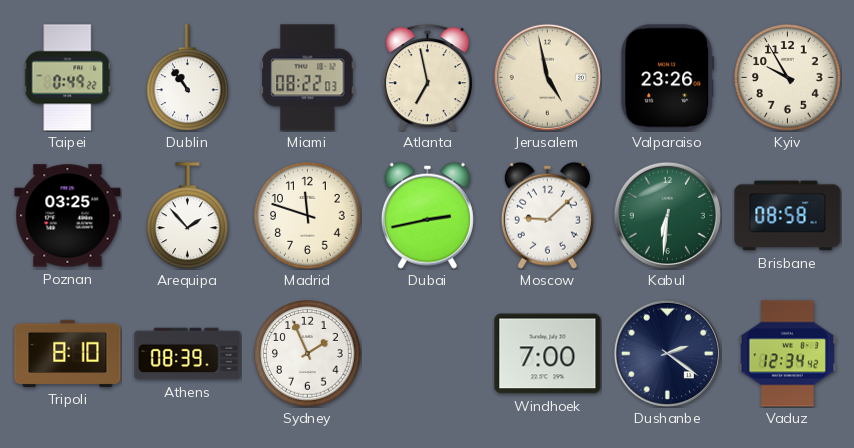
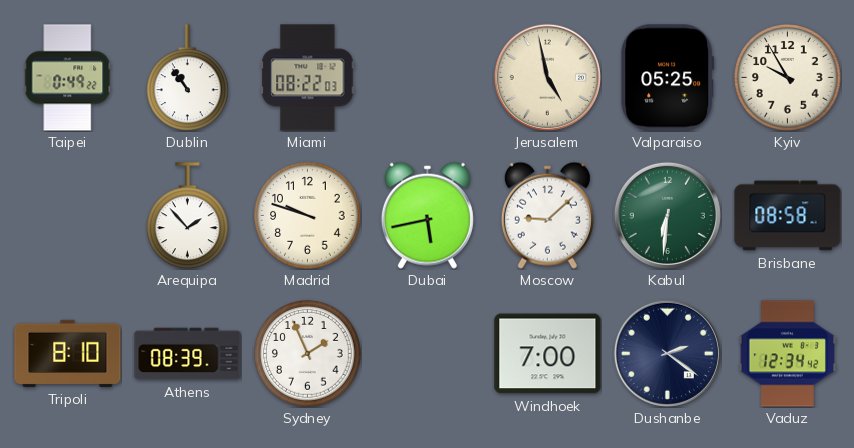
Atlanta: 6:58 -> none
Valparaiso: 23:26 -> 05:25
Poznan: 03:25 -> none
Madrid: 11:48 -> 9:48
Dubai: 2:43 -> 5:43
